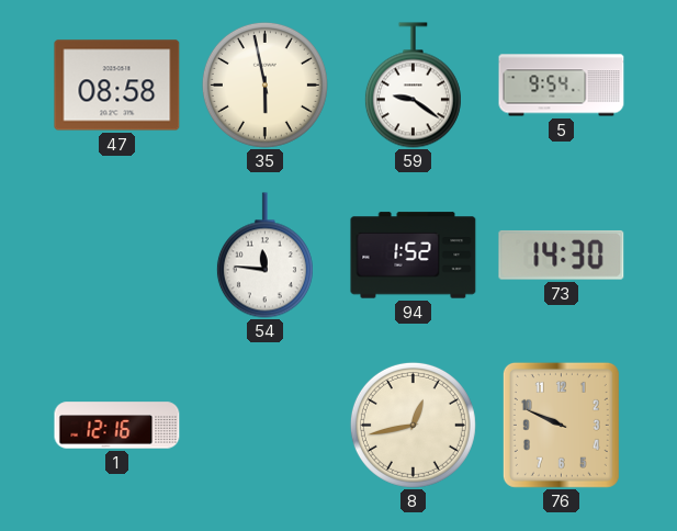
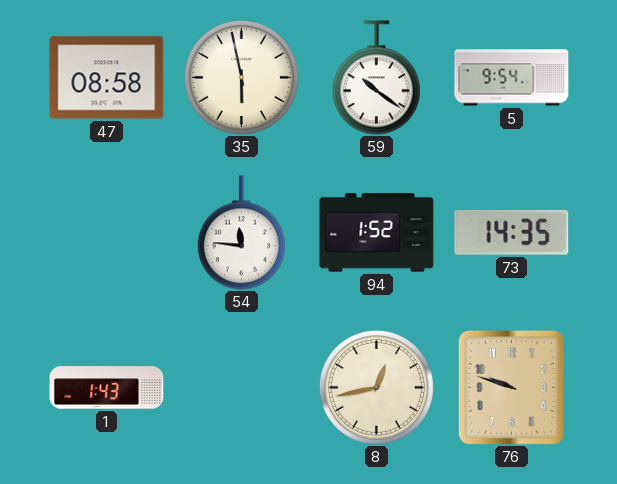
59: 9:21 -> 10:21
73: 14:30 -> 14:35
1: 12:16 -> 1:43
76: 9:49 -> 9:48
